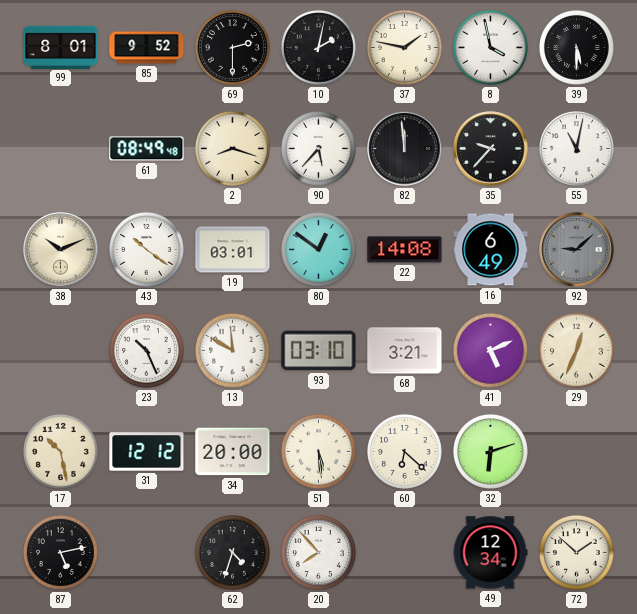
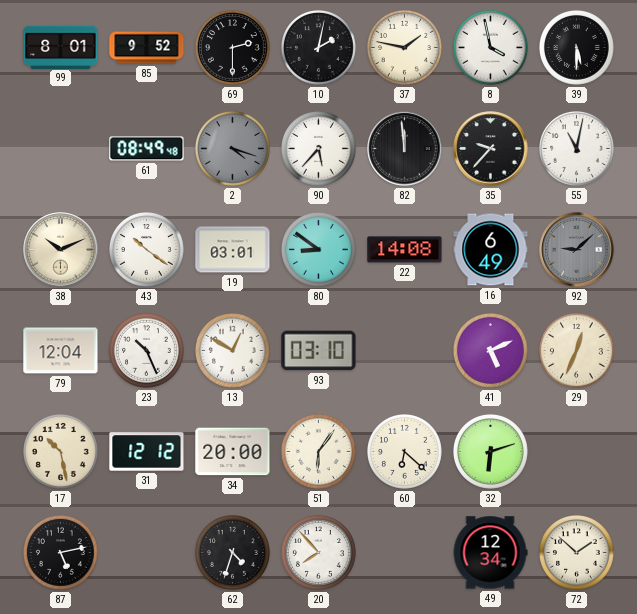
2: 8:18 -> 4:18
2 dial: cream -> grey
80: 12:51 -> 8:51
79: none -> 12:04
13: 11:50 -> 12:50
68: 3:21 -> none
51: 5:29 -> 6:06
